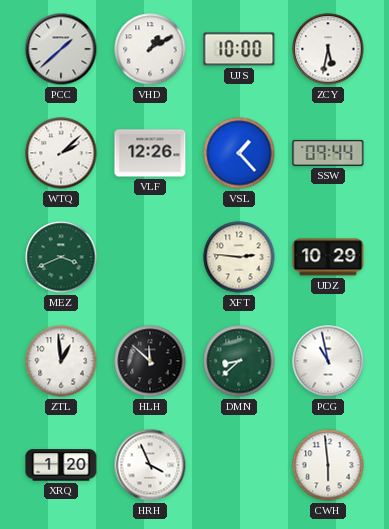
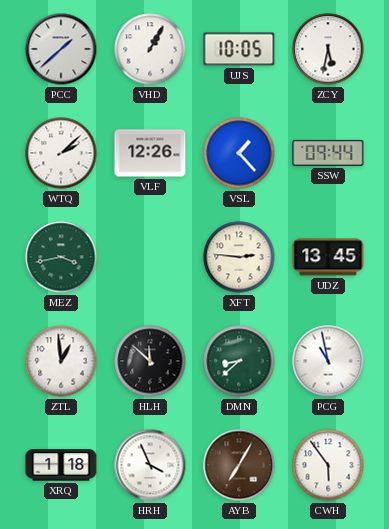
VHD: 1:10 -> 1:05
UJS: 10:00 -> 10:05
MEZ: 3:41 -> 3:43
UDZ: 10:29 -> 13:45
XRQ: 1:20 -> 1:18
AYB: none -> 7:05
CWH: 5:59 -> 5:54
